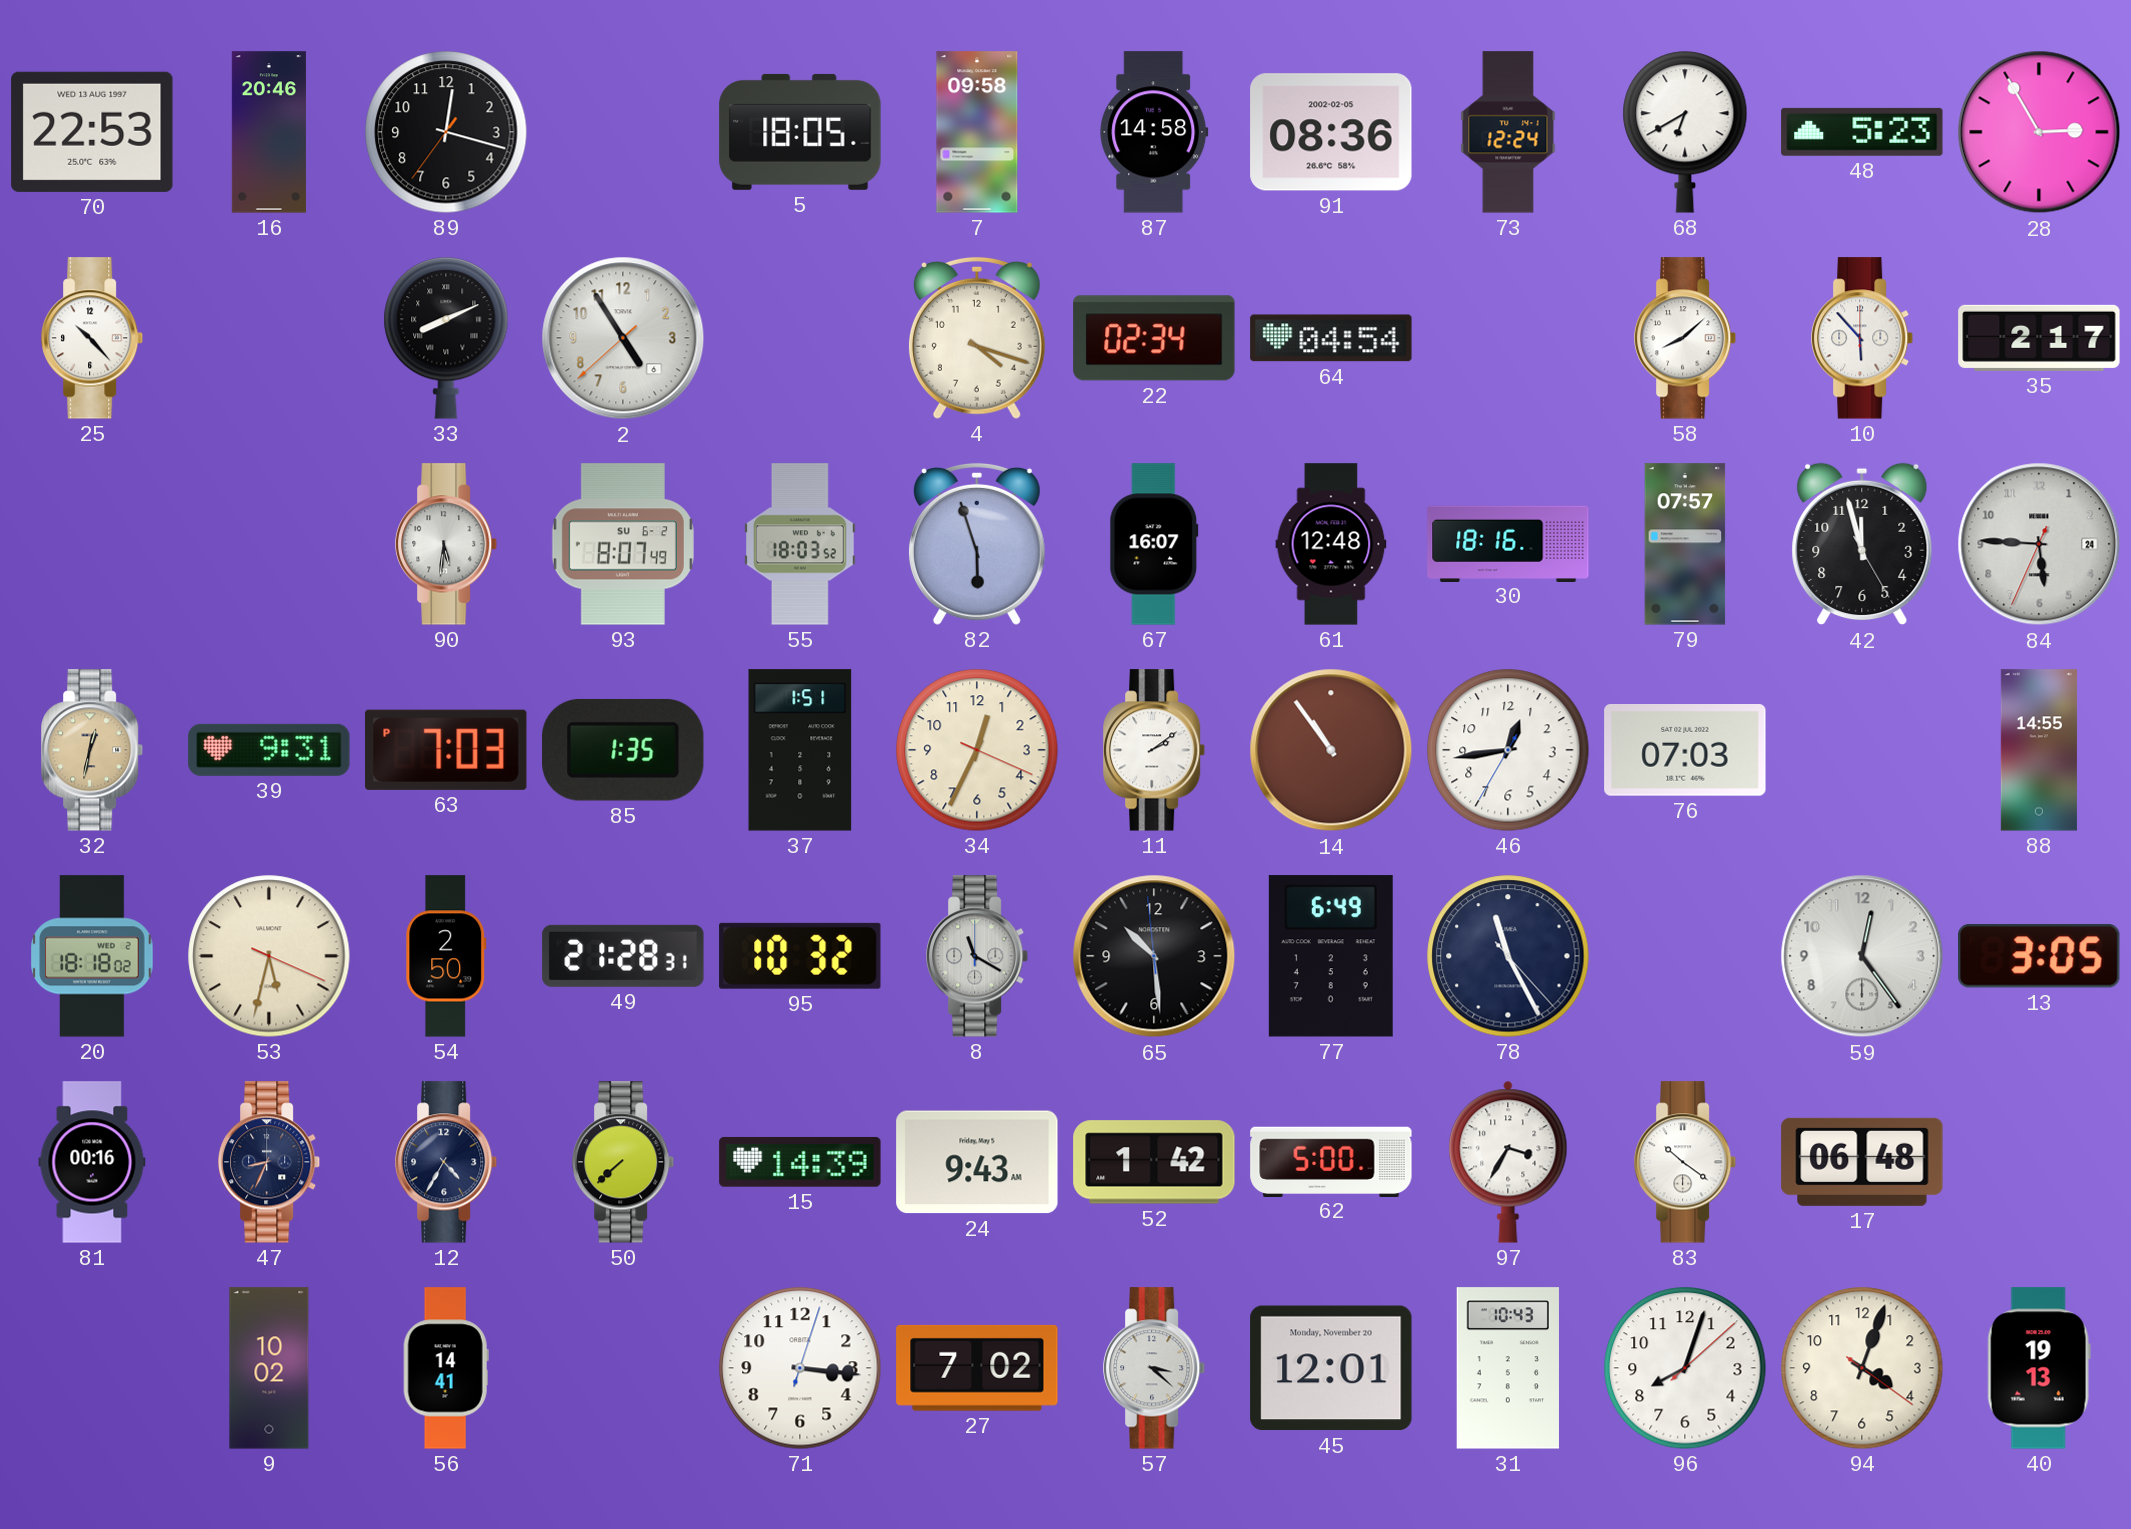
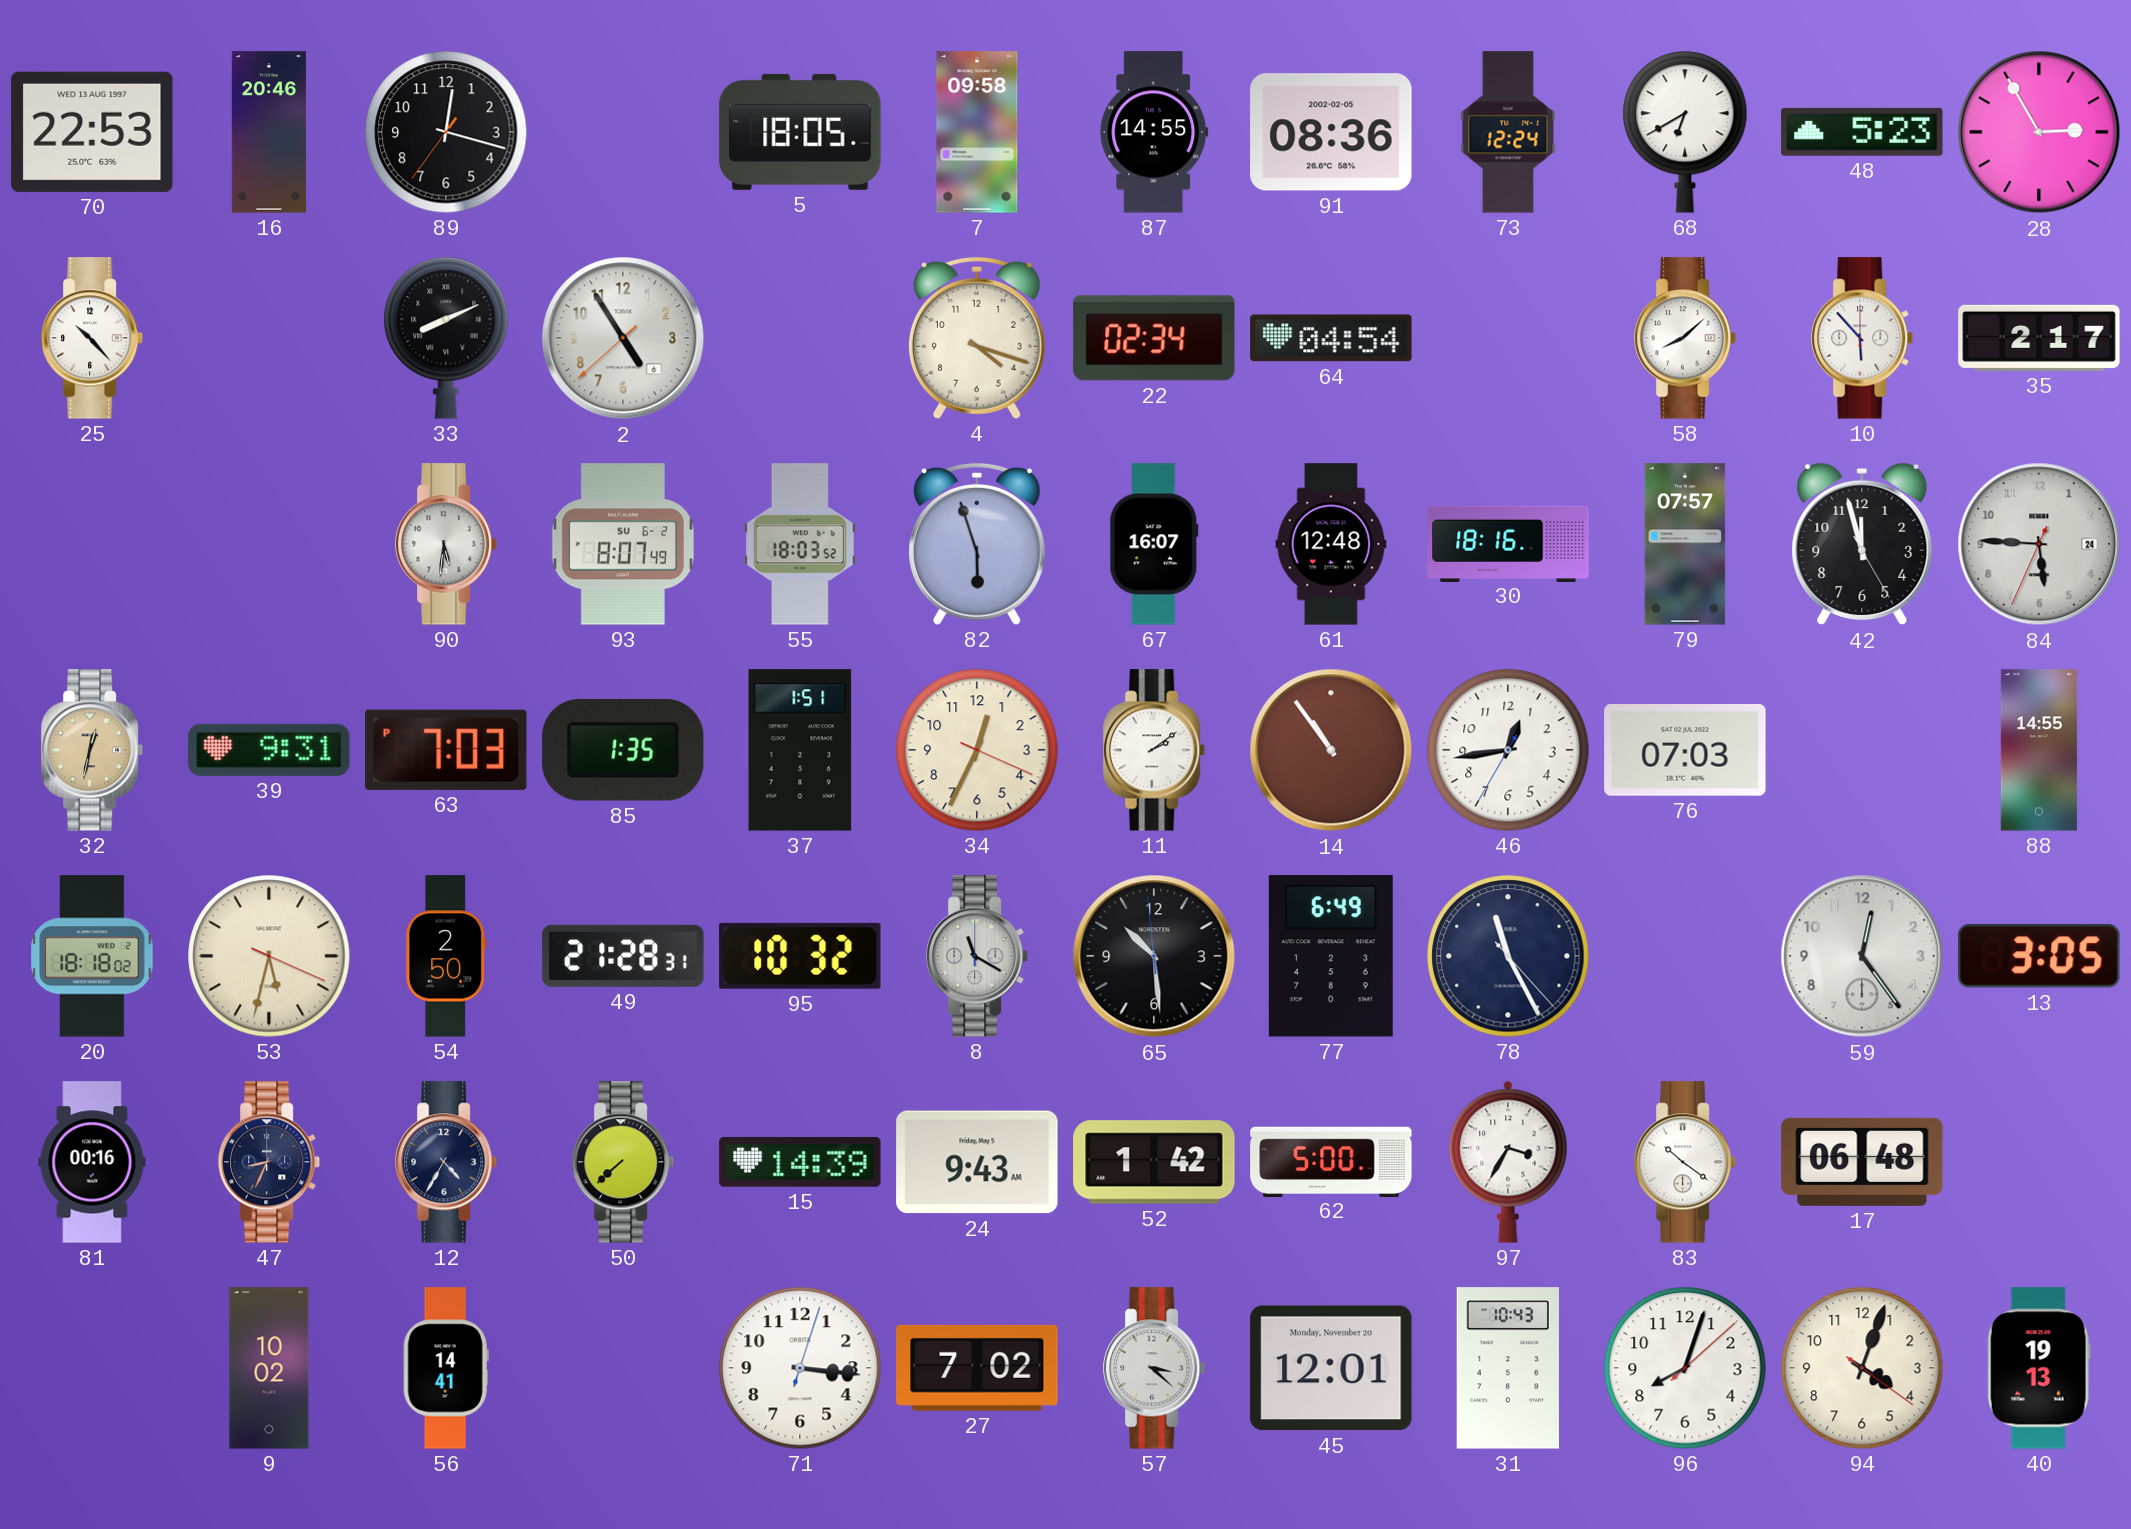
87: 14:58 -> 14:55
